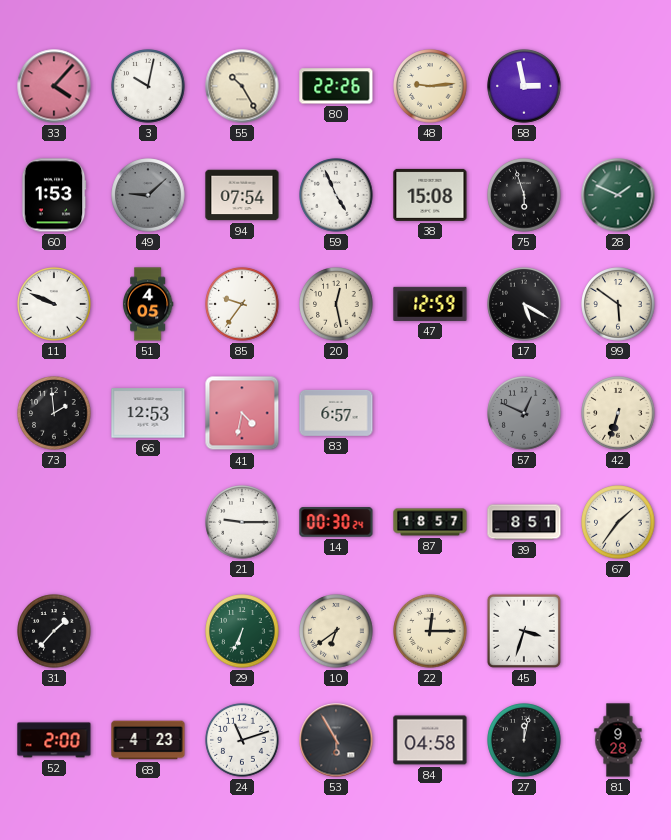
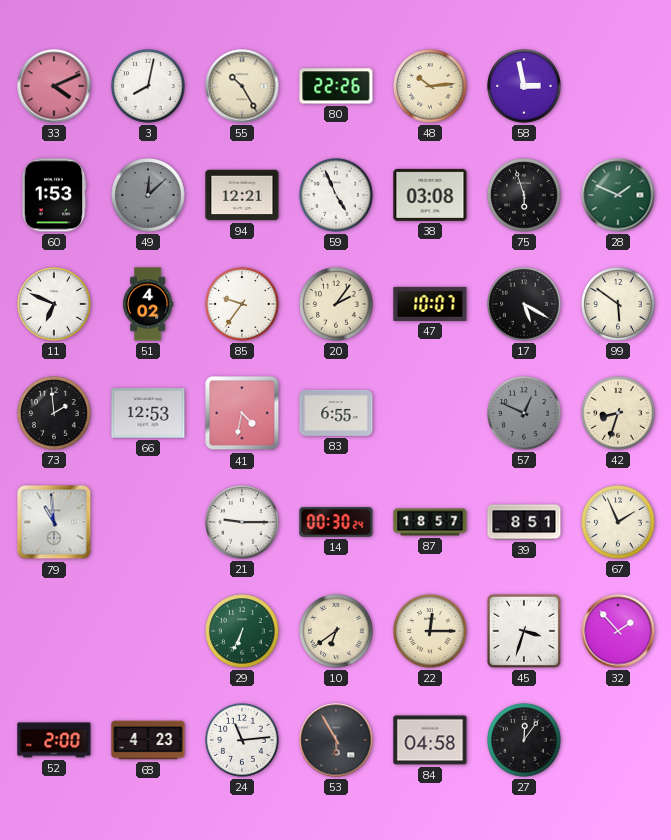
33: 4:07 -> 4:11
3: 10:02 -> 8:02
48: 9:14 -> 10:14
49: 9:08 -> 12:08
94: 07:54 -> 12:21
38: 15:08 -> 03:08
11: 9:49 -> 6:49
51: 4:05 -> 4:02
20: 12:28 -> 2:06
47: 12:59 -> 10:07
83: 6:57 -> 6:55
42: 6:33 -> 8:33
79: none -> 10:59
67: 1:36 -> 1:56
31: 1:37 -> none
32: none -> 1:53
24: 11:12 -> 11:14
27: 12:02 -> 12:06
81: 9:28 -> none
